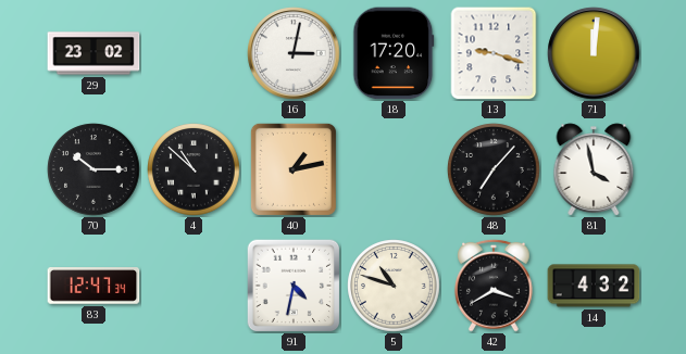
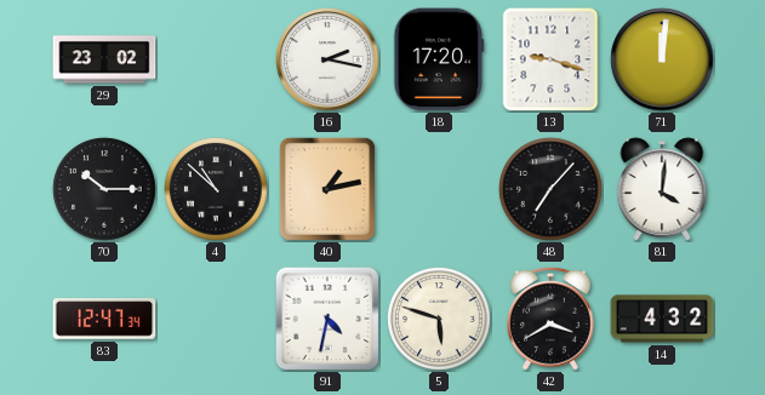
16: 3:02 -> 2:17
81: 3:58 -> 4:01
5: 10:48 -> 5:48
